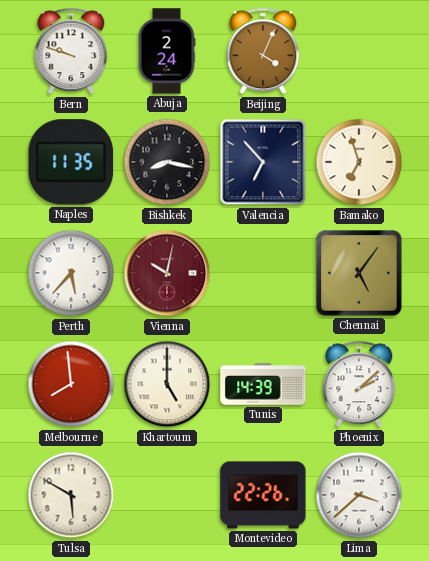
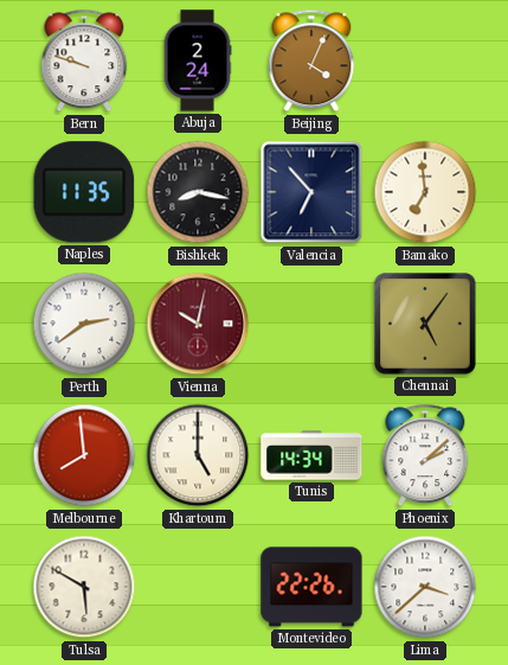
Bamako: 6:57 -> 6:59
Perth: 5:37 -> 2:39
Tunis: 14:39 -> 14:34
